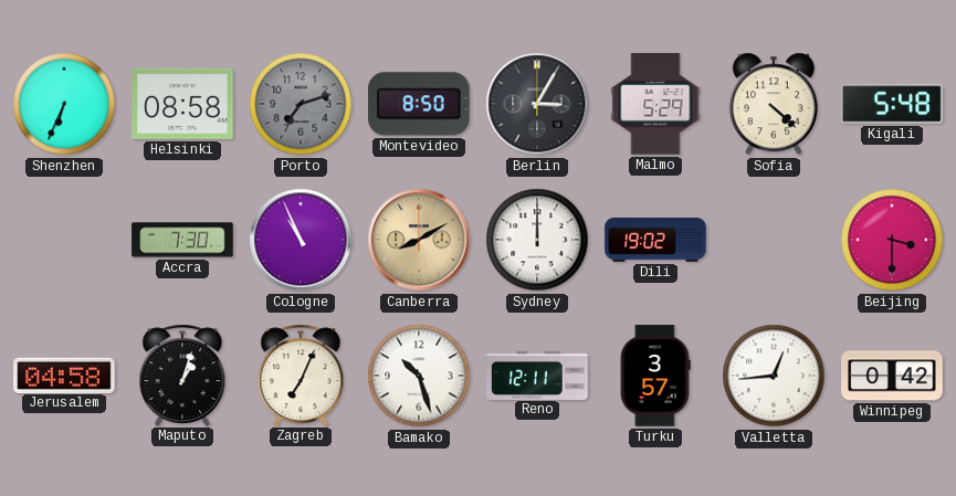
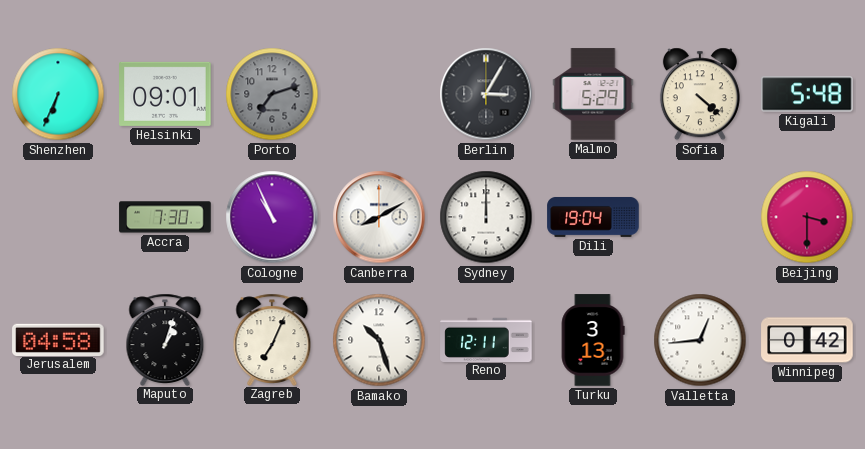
Helsinki: 08:58 -> 09:01
Montevideo: 8:50 -> none
Canberra dial: champagne -> white
Dili: 19:02 -> 19:04
Turku: 3:57 -> 3:13
